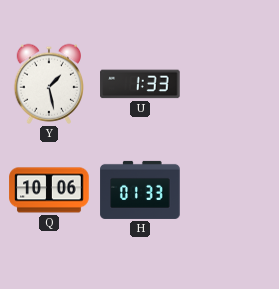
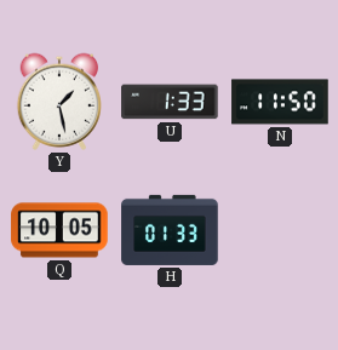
N: none -> 11:50
Q: 10:06 -> 10:05
